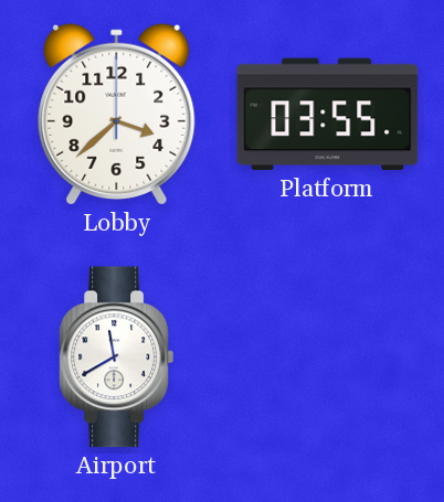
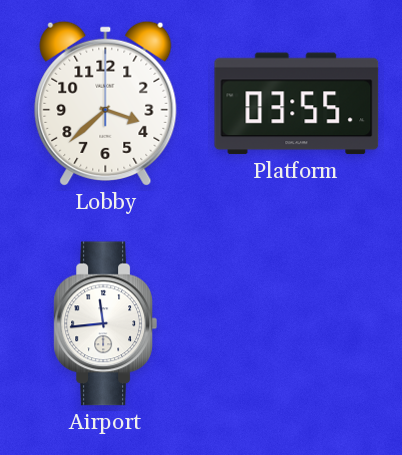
Airport: 11:40 -> 11:44
